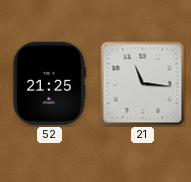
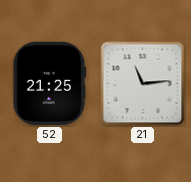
21: 11:16 -> 11:14
